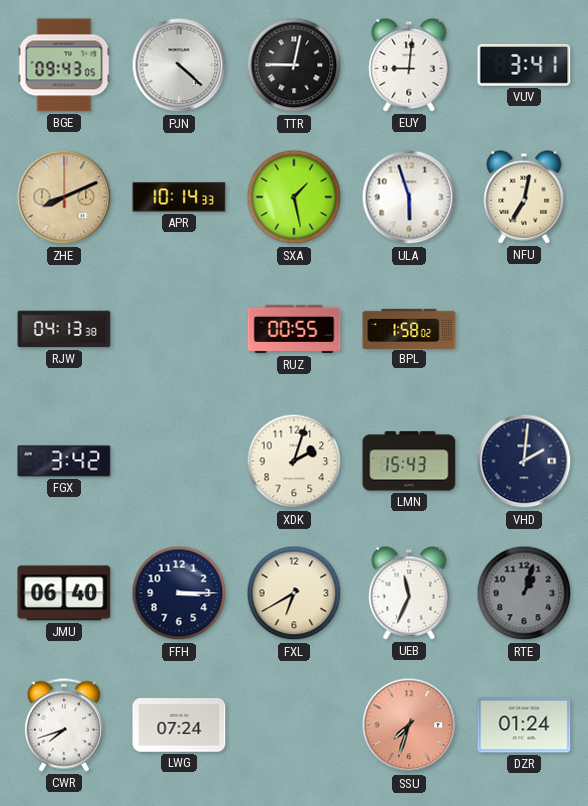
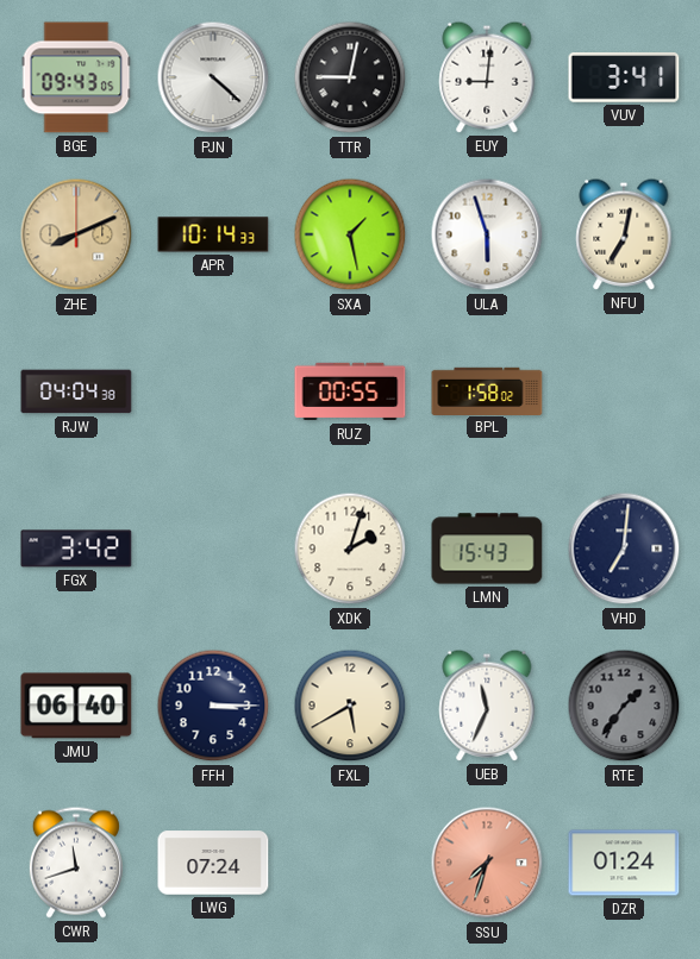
RJW: 04:13 -> 04:04
VHD: 2:01 -> 7:01
FXL: 6:40 -> 5:40
RTE: 1:03 -> 1:36
CWR: 7:42 -> 11:42
